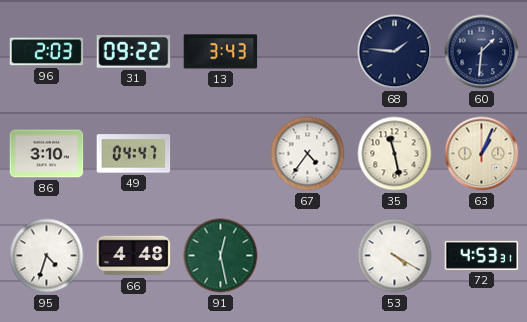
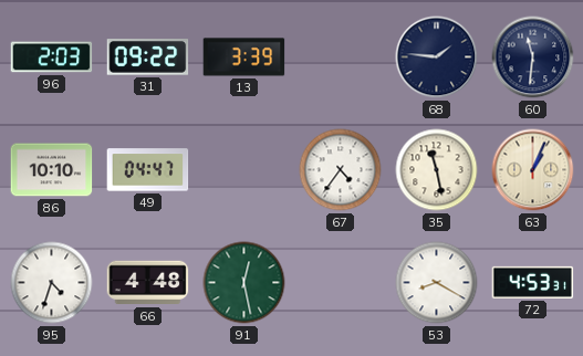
13: 3:43 -> 3:39
60: 1:31 -> 11:31
86: 3:10 -> 10:10
53: 4:20 -> 8:20
